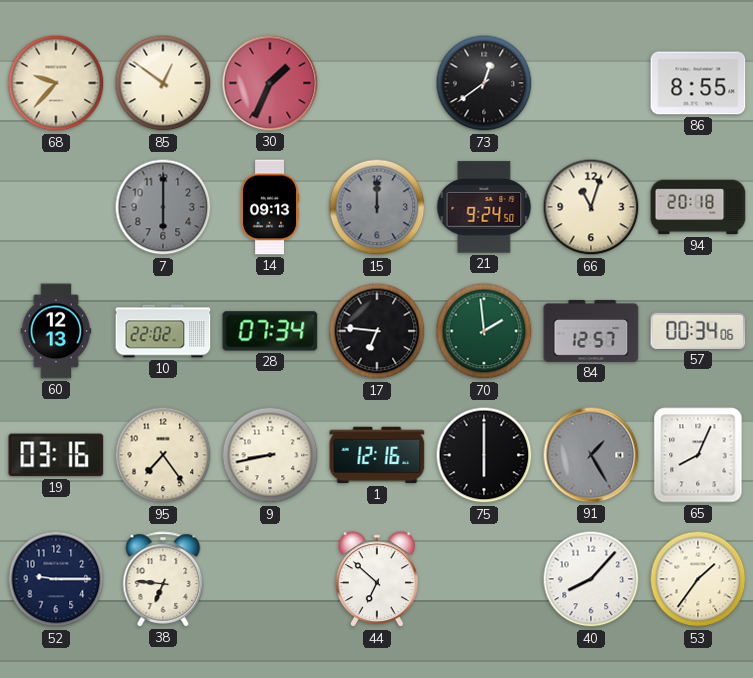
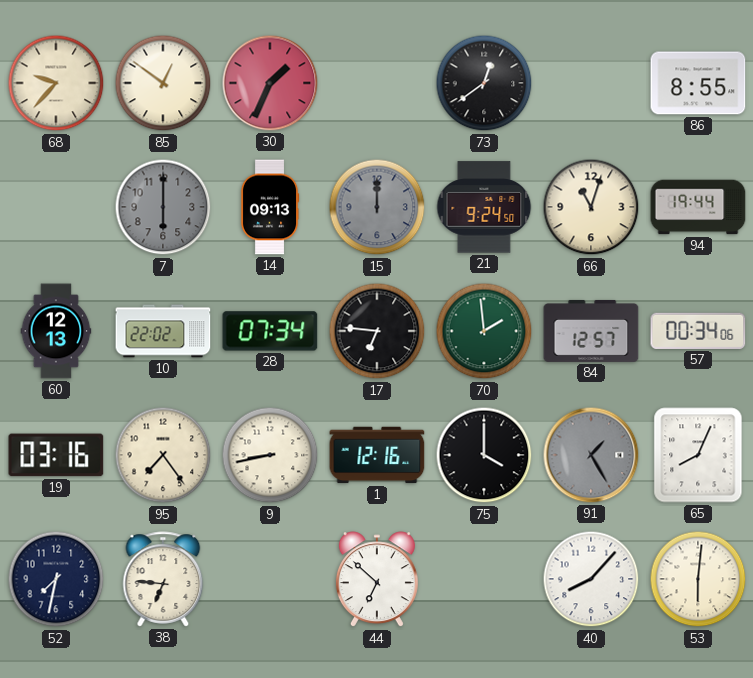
94: 20:18 -> 19:44
75: 6:00 -> 4:00
52: 9:15 -> 7:32
53: 1:36 -> 6:01
